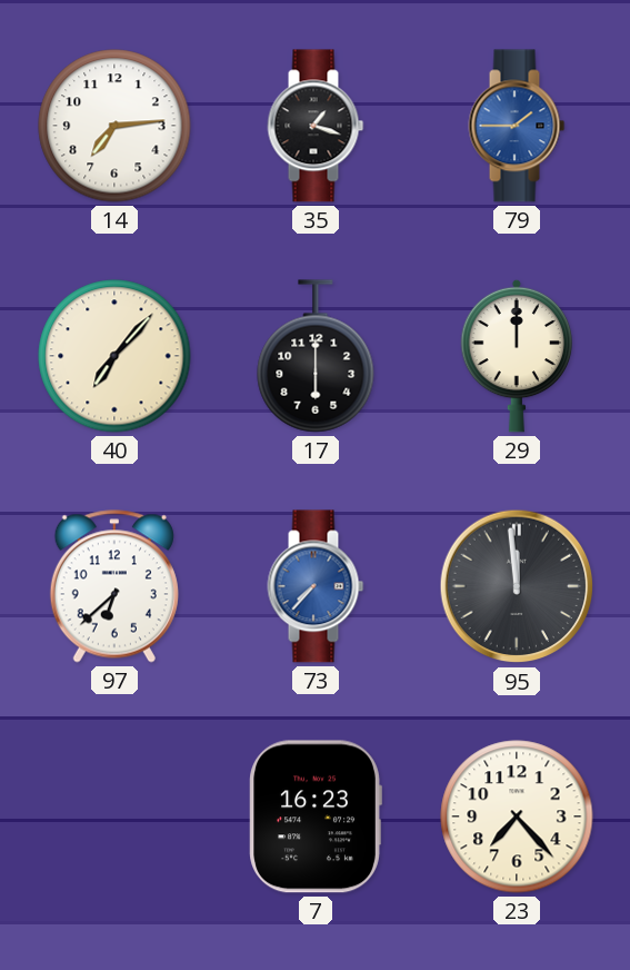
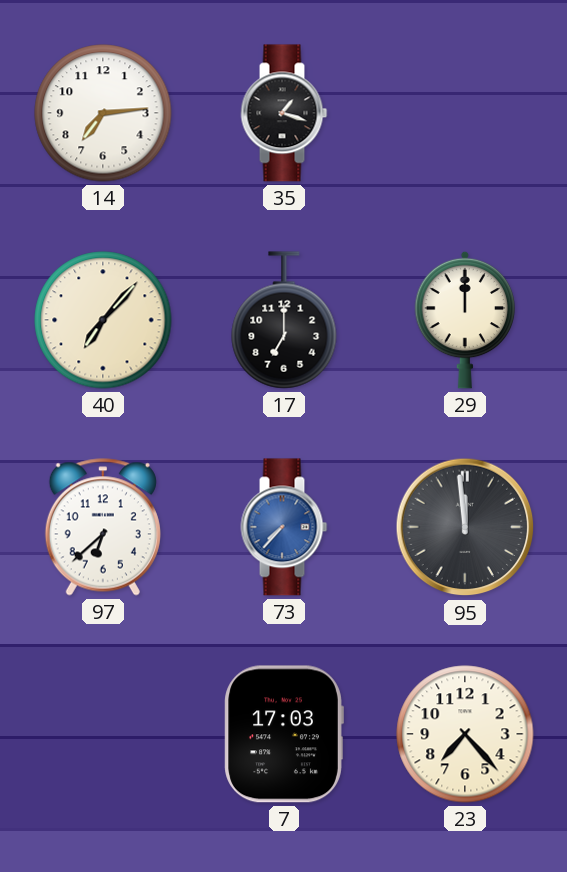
79: 1:45 -> none
17: 6:00 -> 7:00
7: 16:23 -> 17:03
